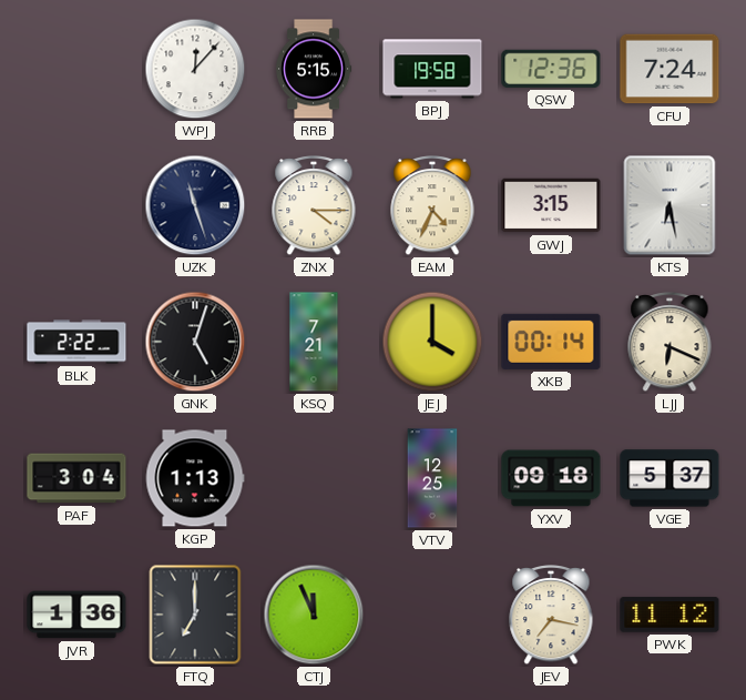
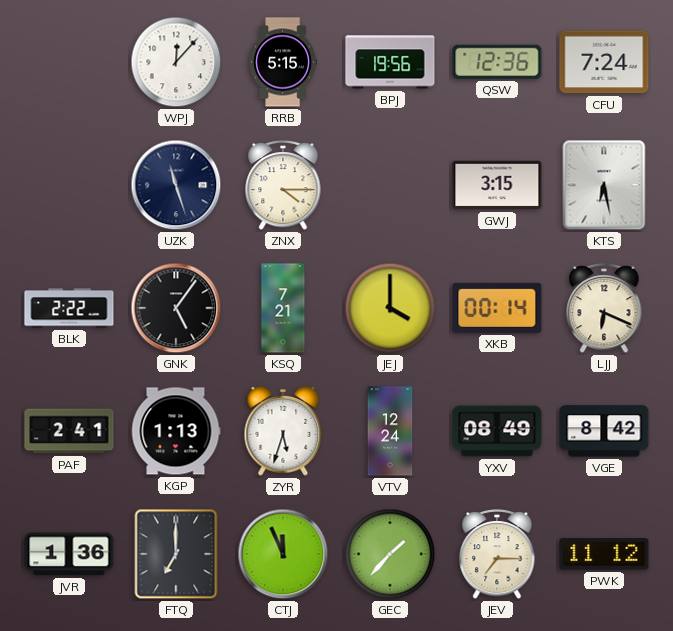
BPJ: 19:58 -> 19:56
EAM: 4:34 -> none
GNK: 5:03 -> 5:06
PAF: 3:04 -> 2:41
ZYR: none -> 5:33
VTV: 12:25 -> 12:24
YXV: 09:18 -> 08:49
VGE: 5:37 -> 8:42
GEC: none -> 1:37
JEV: 7:17 -> 7:15
